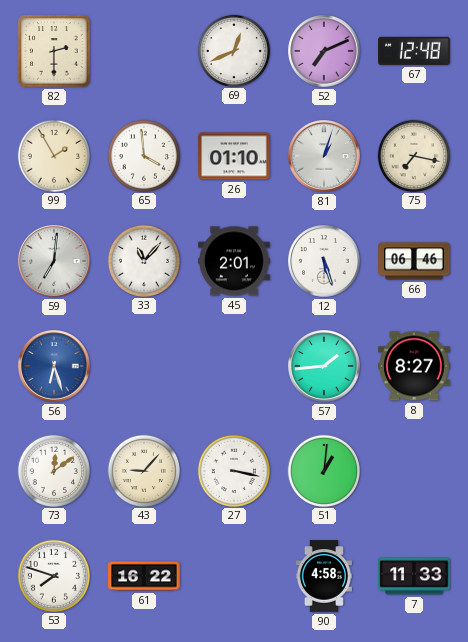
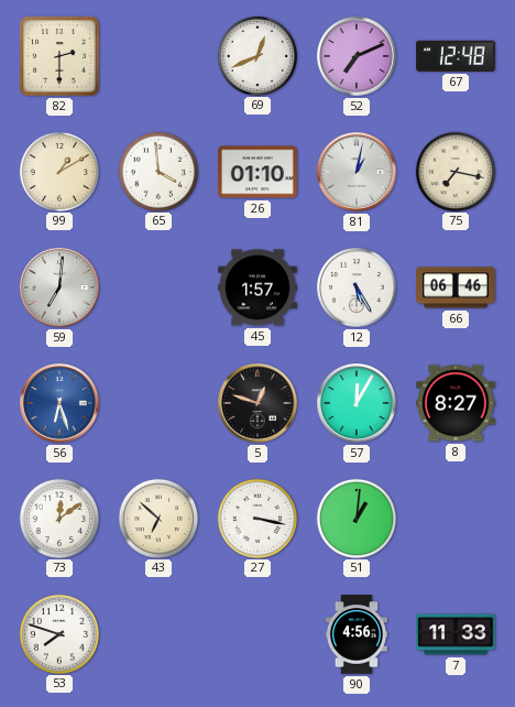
99: 1:55 -> 1:10
81: 1:03 -> 1:02
33: 11:07 -> none
45: 2:01 -> 1:57
12: 5:27 -> 5:25
5: none -> 12:48
57: 1:44 -> 12:05
43: 9:07 -> 6:52
61: 16:22 -> none
90: 4:58 -> 4:56
